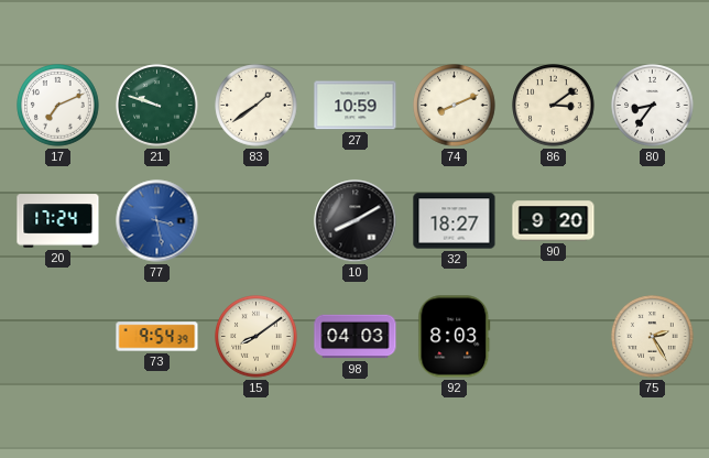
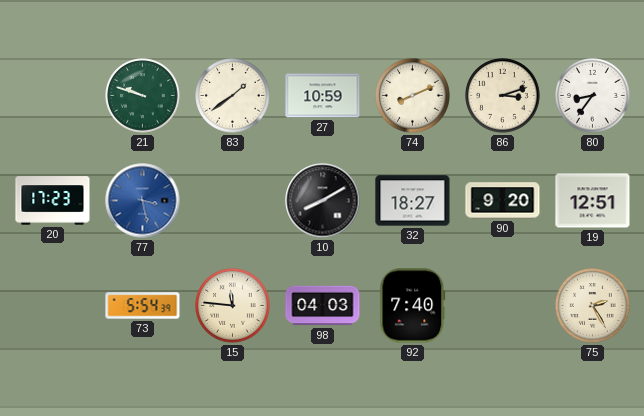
17: 7:11 -> none
86: 3:09 -> 3:12
20: 17:24 -> 17:23
19: none -> 12:51
73: 9:54 -> 5:54
15: 8:09 -> 11:46
92: 8:03 -> 7:40
